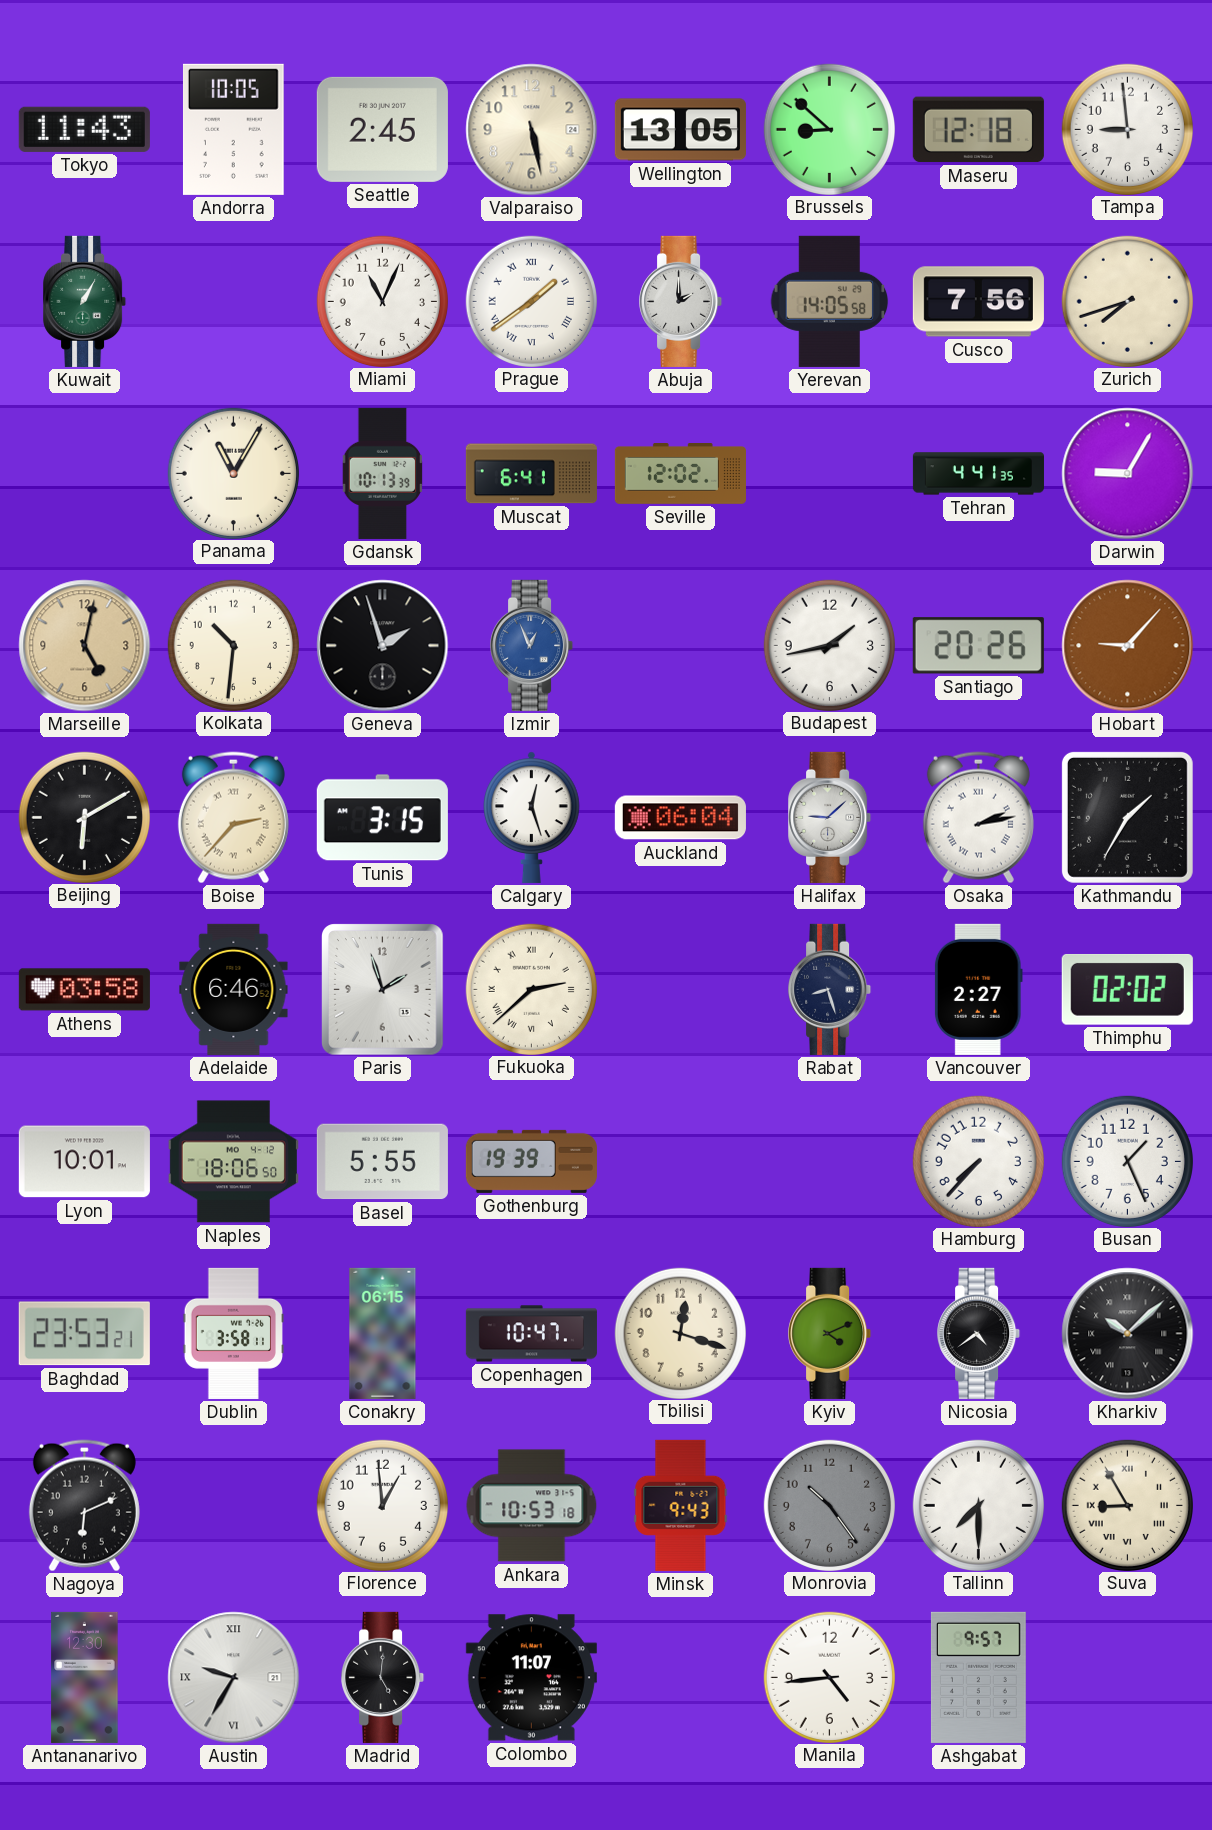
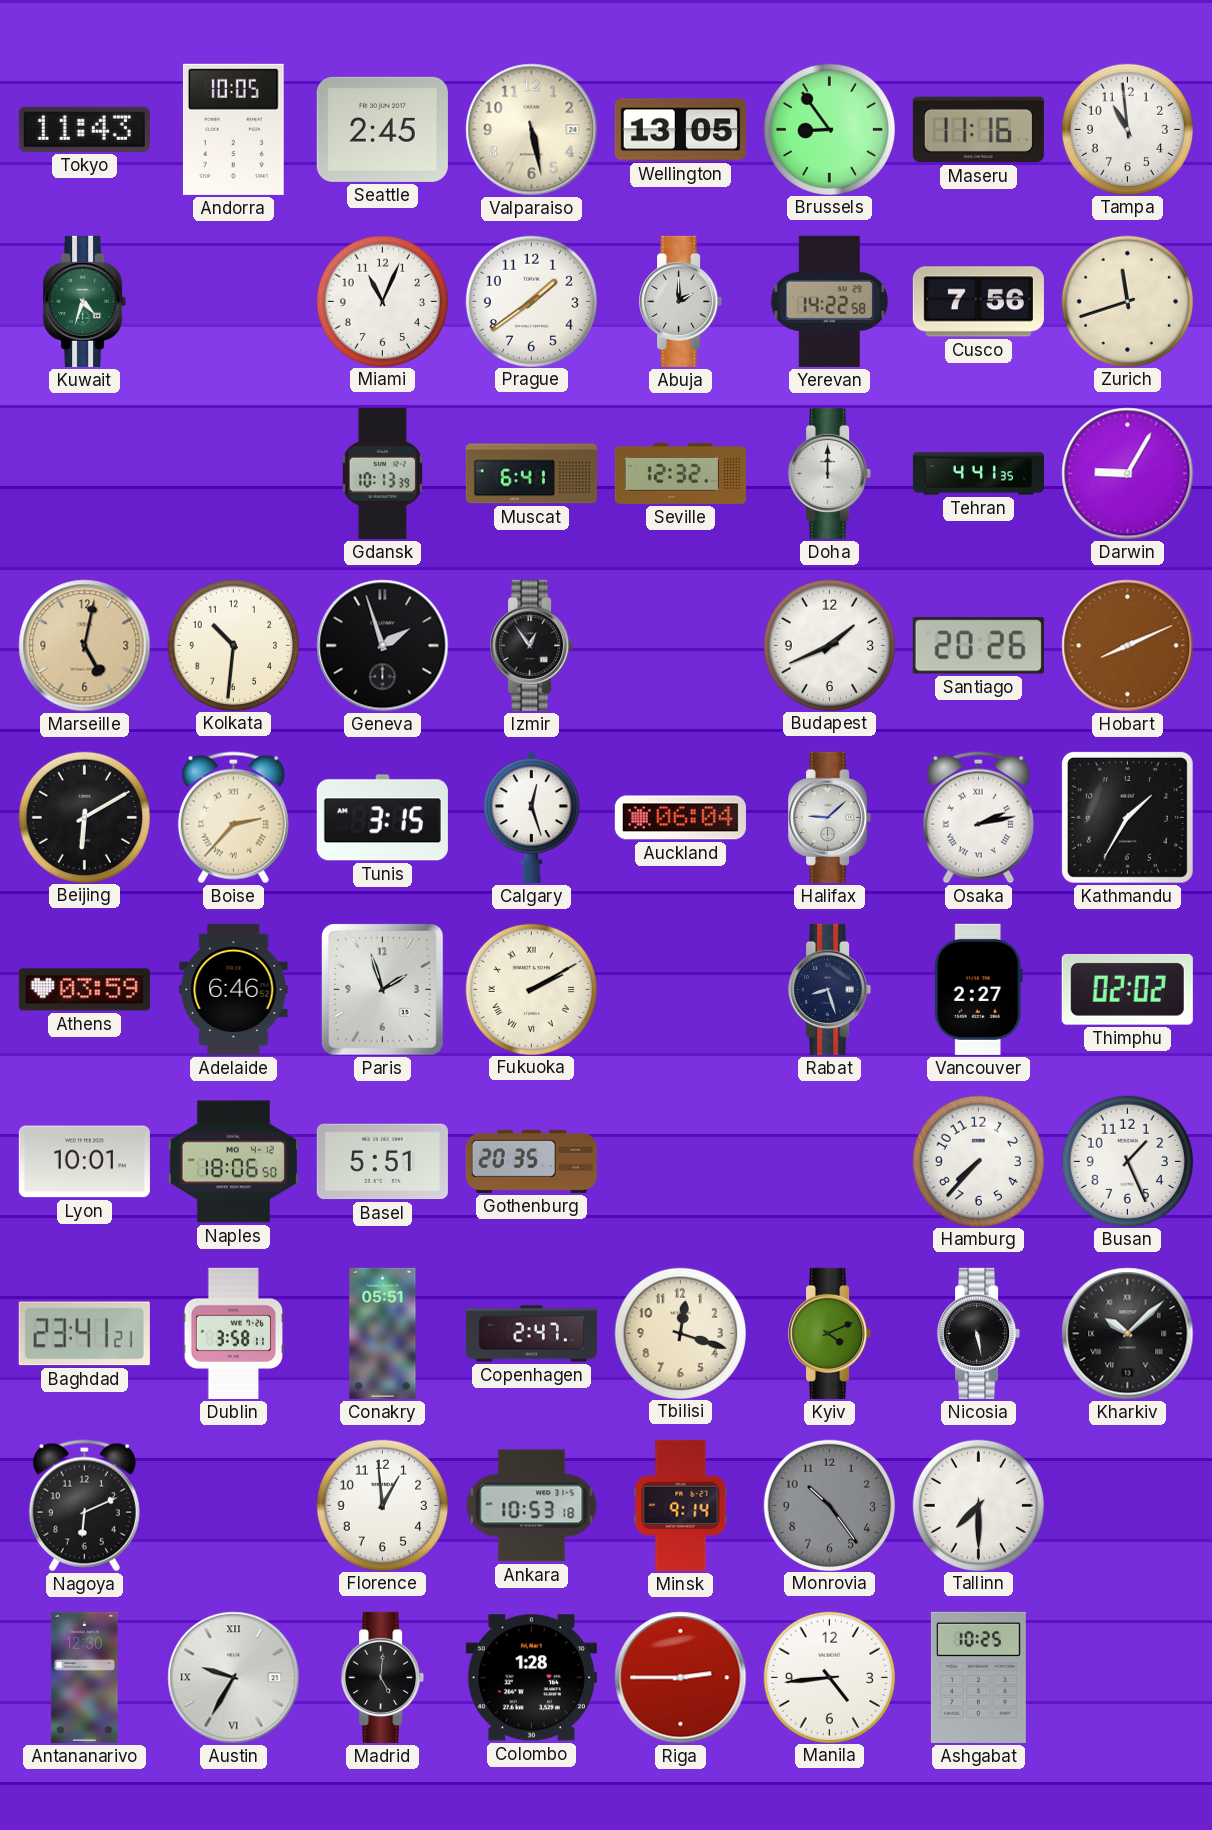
Brussels: 8:52 -> 8:54
Maseru: 12:18 -> 11:16
Tampa: 8:59 -> 10:59
Kuwait: 1:05 -> 4:33
Prague numerals: Roman -> Arabic
Yerevan: 14:05 -> 14:22
Zurich: 7:42 -> 11:42
Panama: 11:05 -> none
Seville: 12:02 -> 12:32
Doha: none -> 12:00
Izmir: 12:56 -> 12:54
Izmir dial: blue -> black
Budapest: 1:43 -> 1:41
Hobart: 9:07 -> 8:11
Athens: 03:58 -> 03:59
Fukuoka: 2:38 -> 2:10
Basel: 5:55 -> 5:51
Gothenburg: 19:39 -> 20:35
Baghdad: 23:53 -> 23:41
Conakry: 06:15 -> 05:51
Copenhagen: 10:47 -> 2:47
Nicosia: 4:39 -> 5:28
Minsk: 9:43 -> 9:14
Suva: 8:55 -> none
Colombo: 11:07 -> 1:28
Riga: none -> 2:45
Ashgabat: 9:57 -> 10:25
